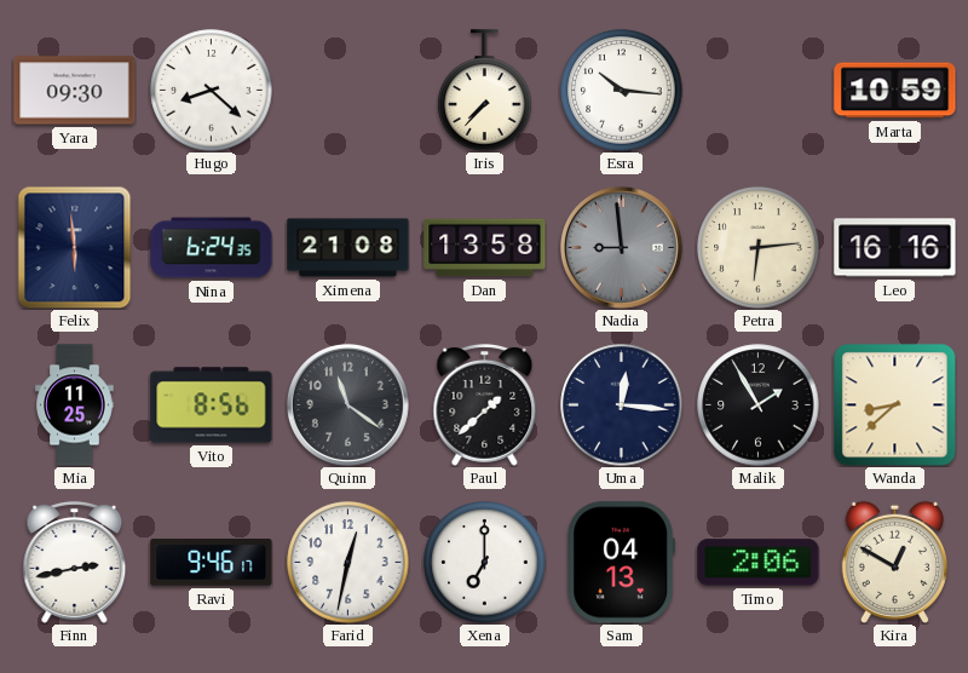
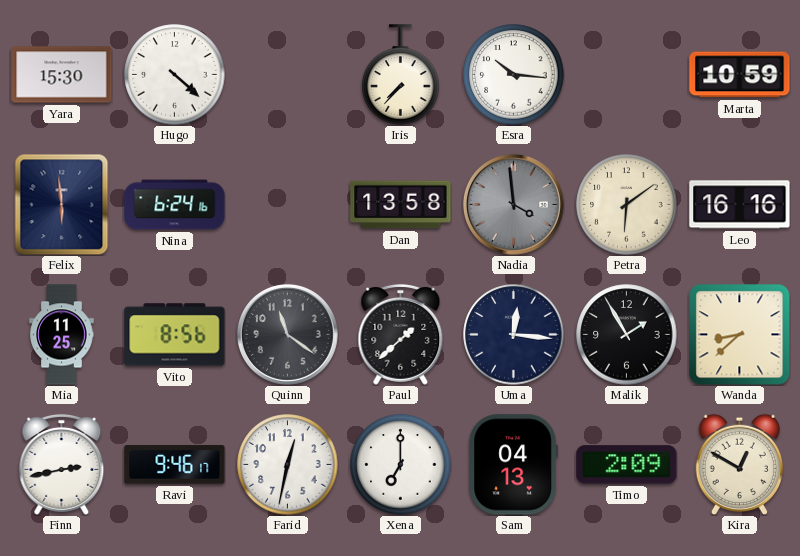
Yara: 09:30 -> 15:30
Hugo: 8:22 -> 4:22
Nina: 6:24:35 -> 6:24:16
Ximena: 21:08 -> none
Nadia: 8:59 -> 3:59
Petra: 6:14 -> 6:09
Timo: 2:06 -> 2:09
